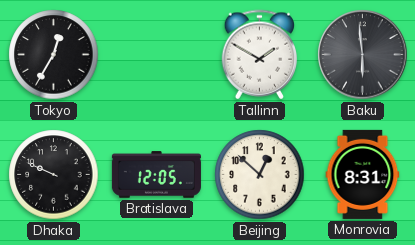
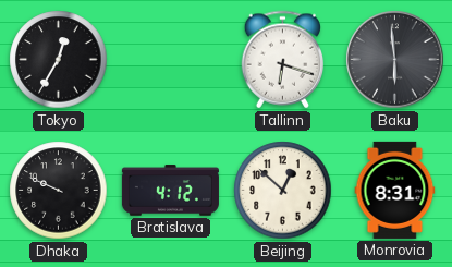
Tallinn: 1:50 -> 6:18
Bratislava: 12:05 -> 4:12
